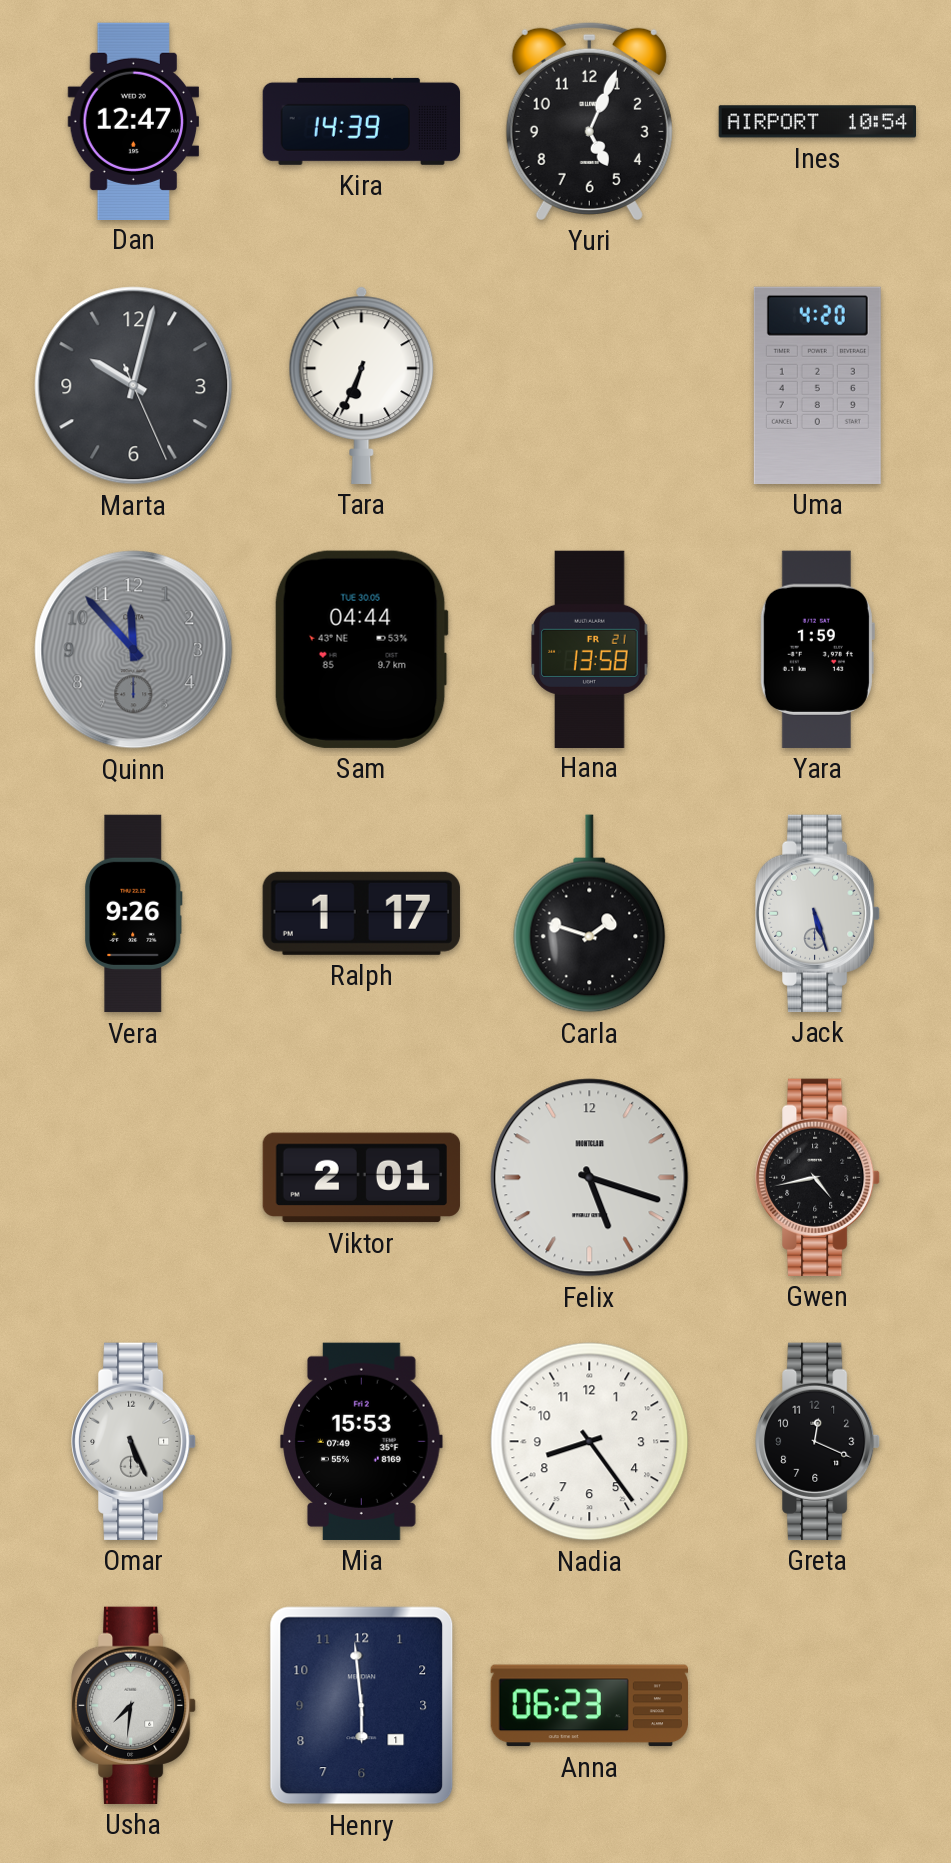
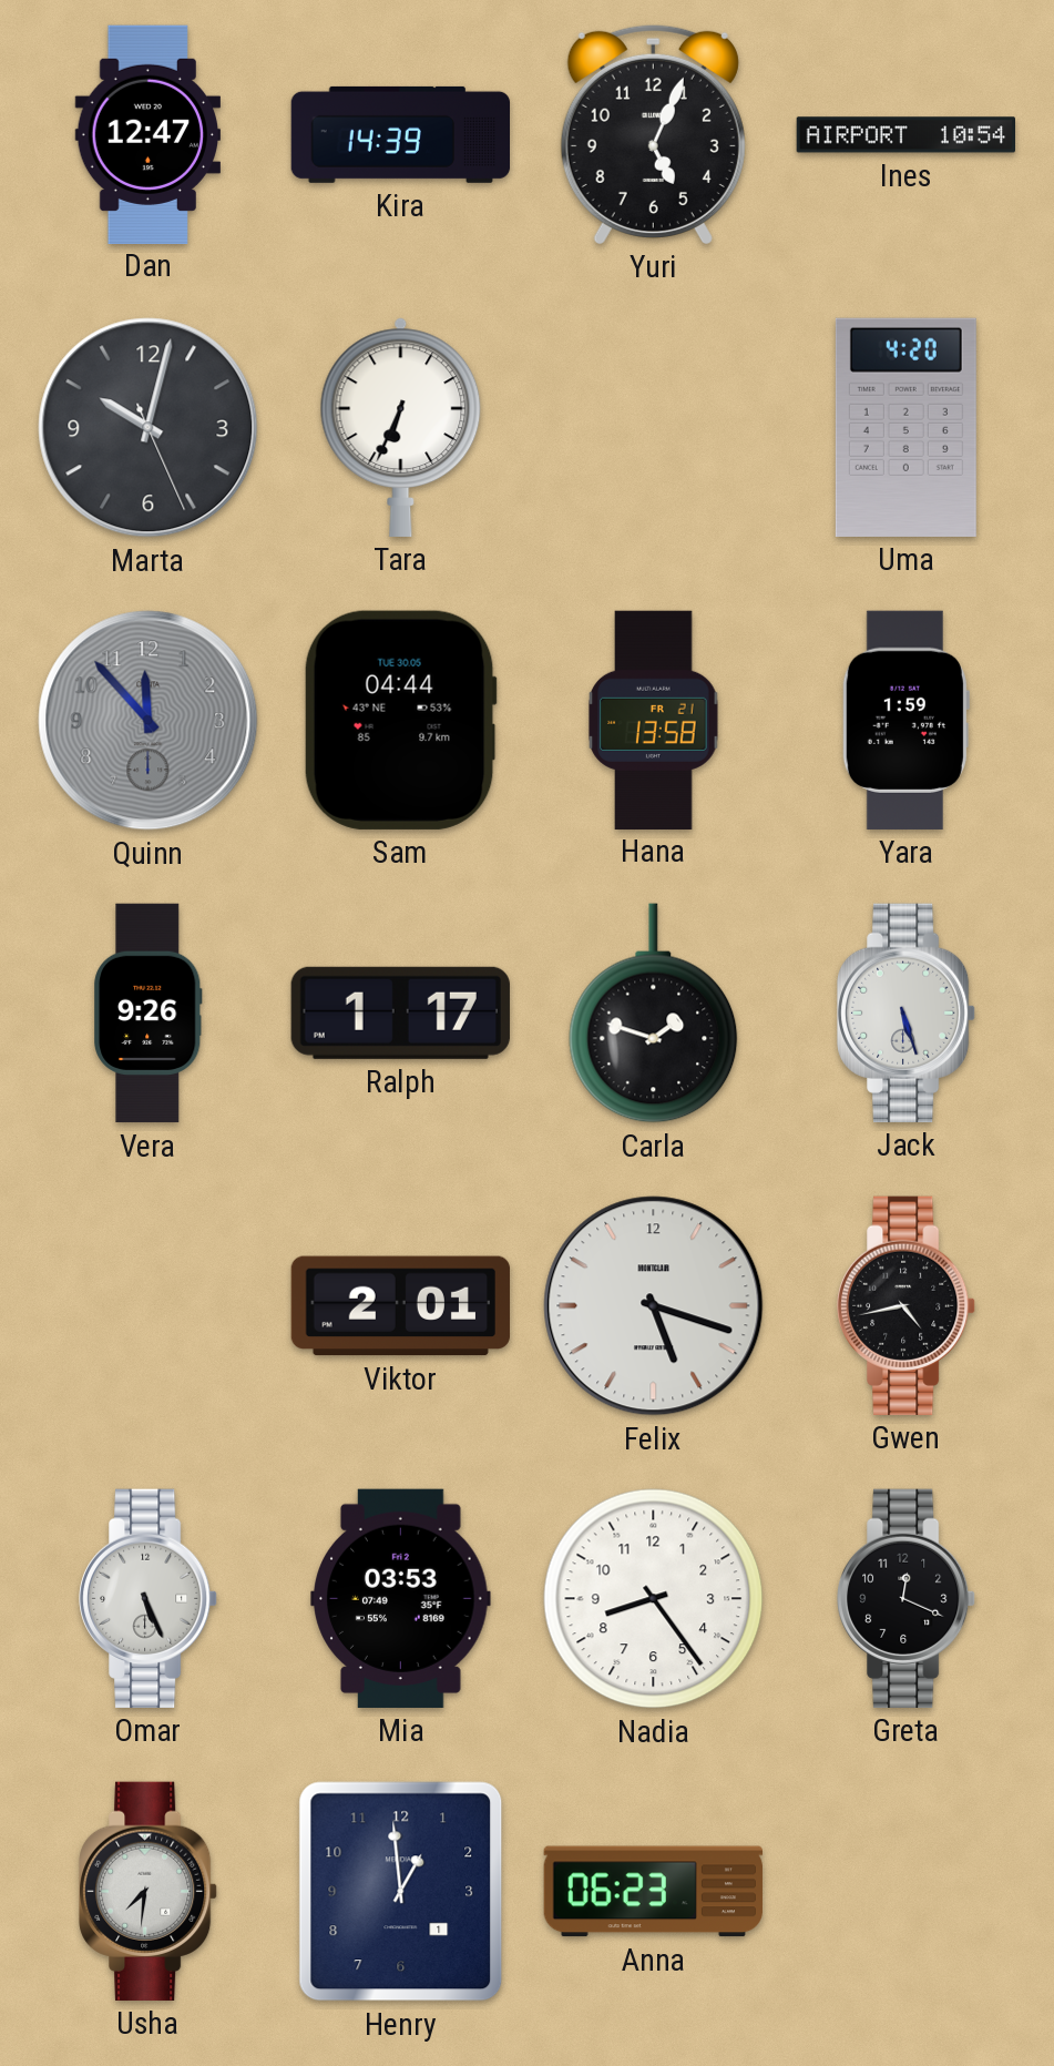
Mia: 15:53 -> 03:53
Henry: 5:59 -> 12:59
